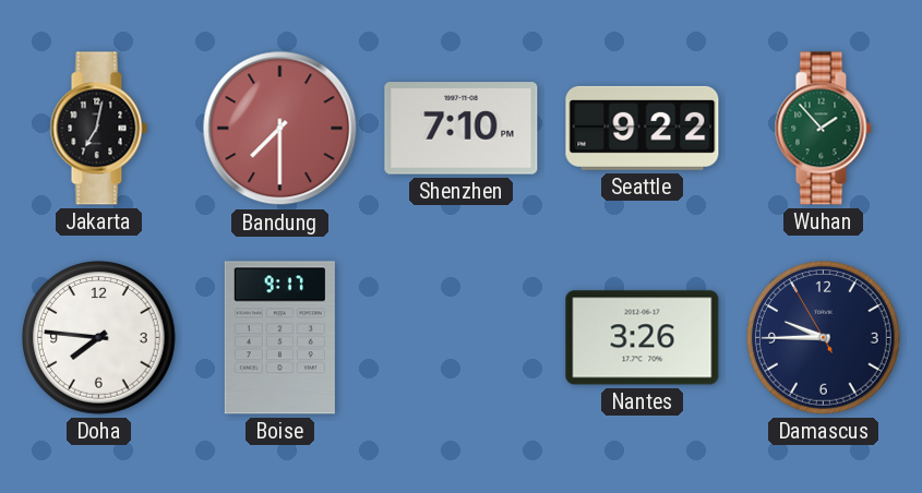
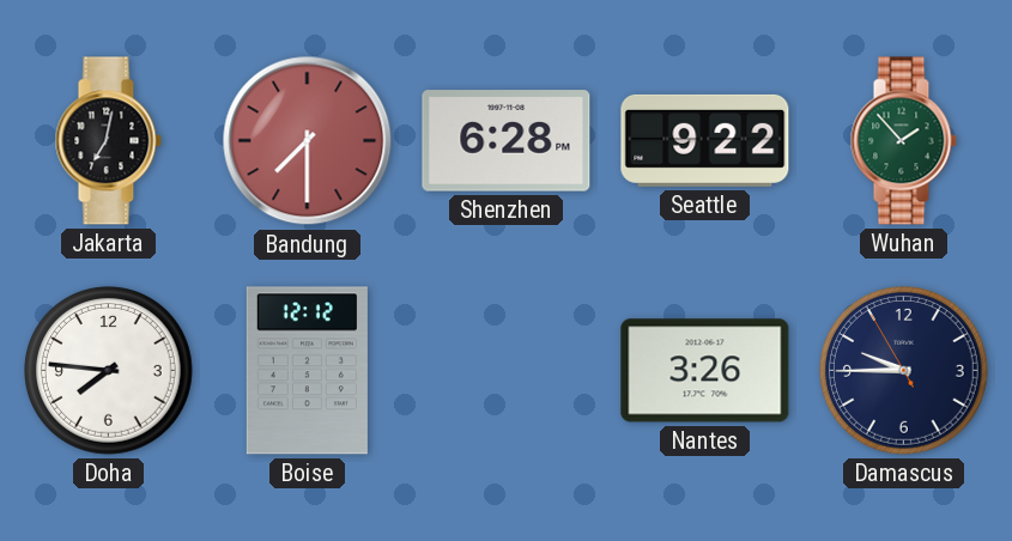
Shenzhen: 7:10 -> 6:28
Boise: 9:17 -> 12:12
